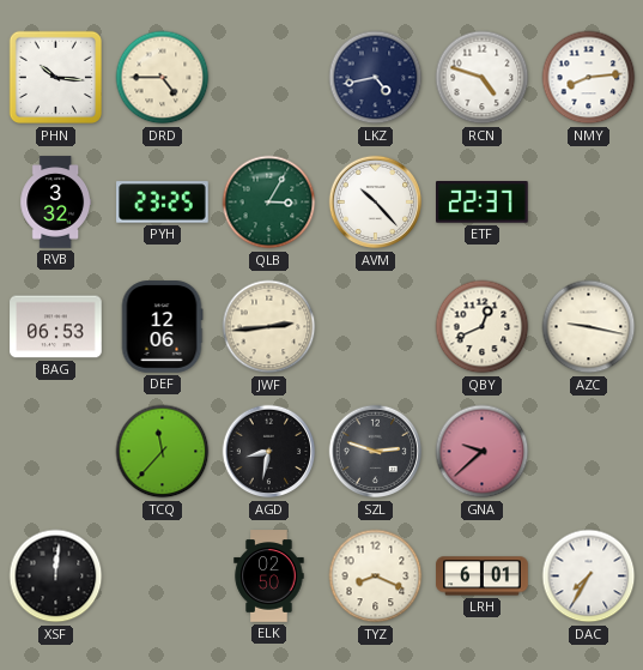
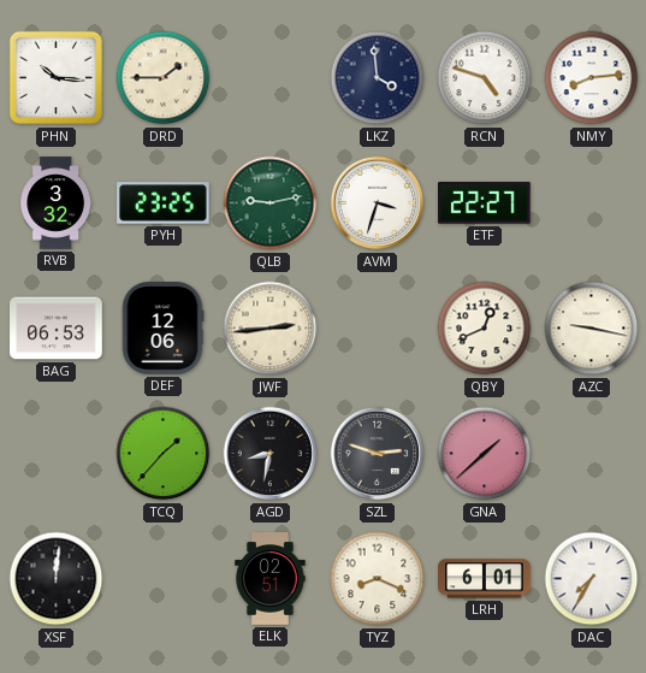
DRD: 4:45 -> 1:45
LKZ: 4:43 -> 3:59
QLB: 3:05 -> 9:13
AVM: 10:23 -> 3:33
ETF: 22:37 -> 22:27
TCQ: 11:37 -> 1:37
GNA: 9:38 -> 1:38
ELK: 02:50 -> 02:51
